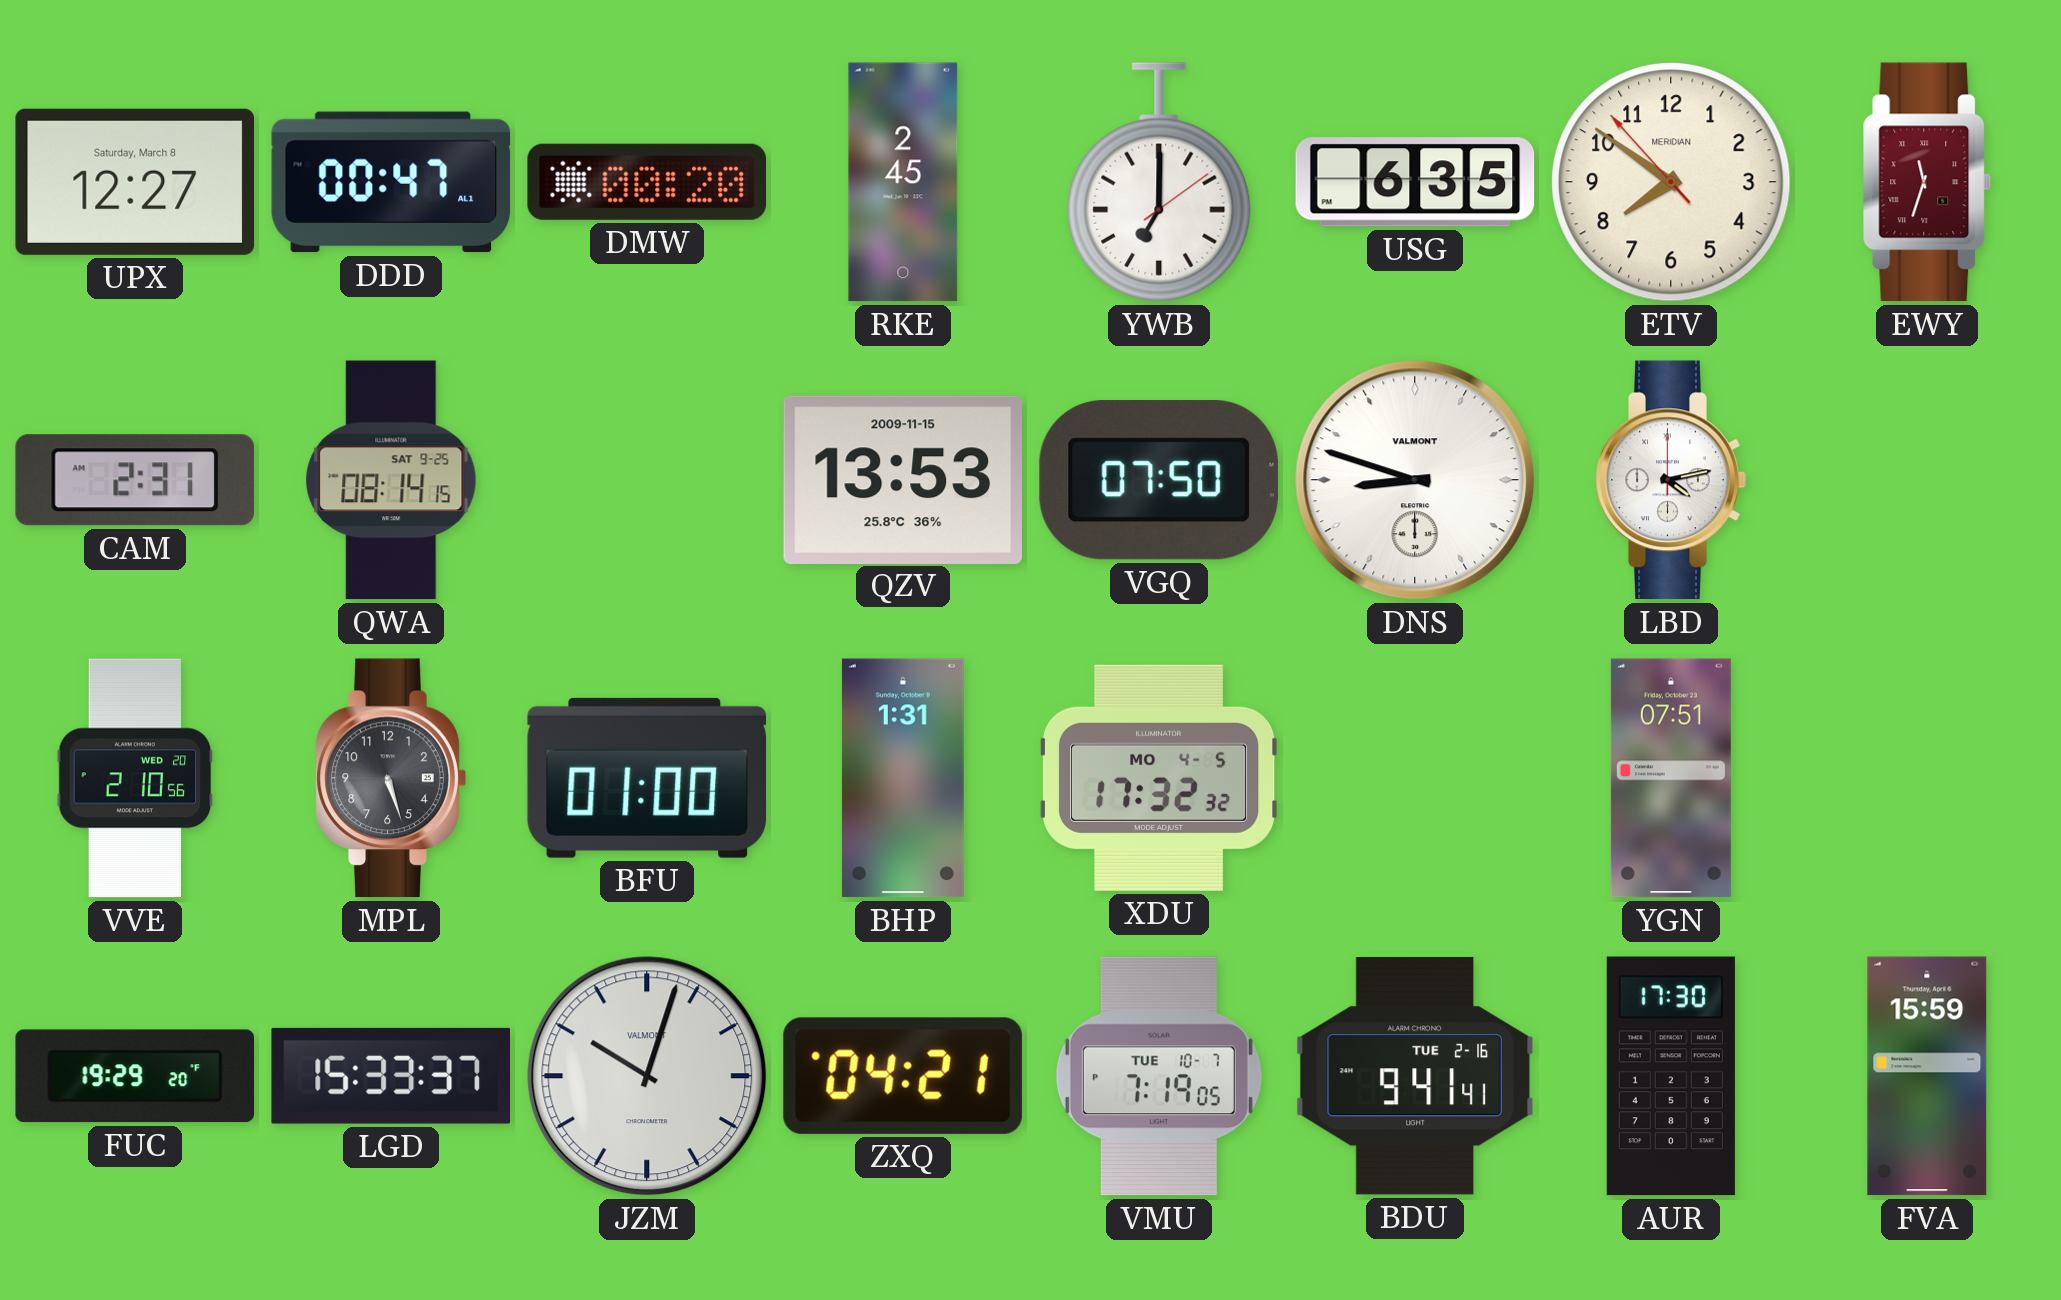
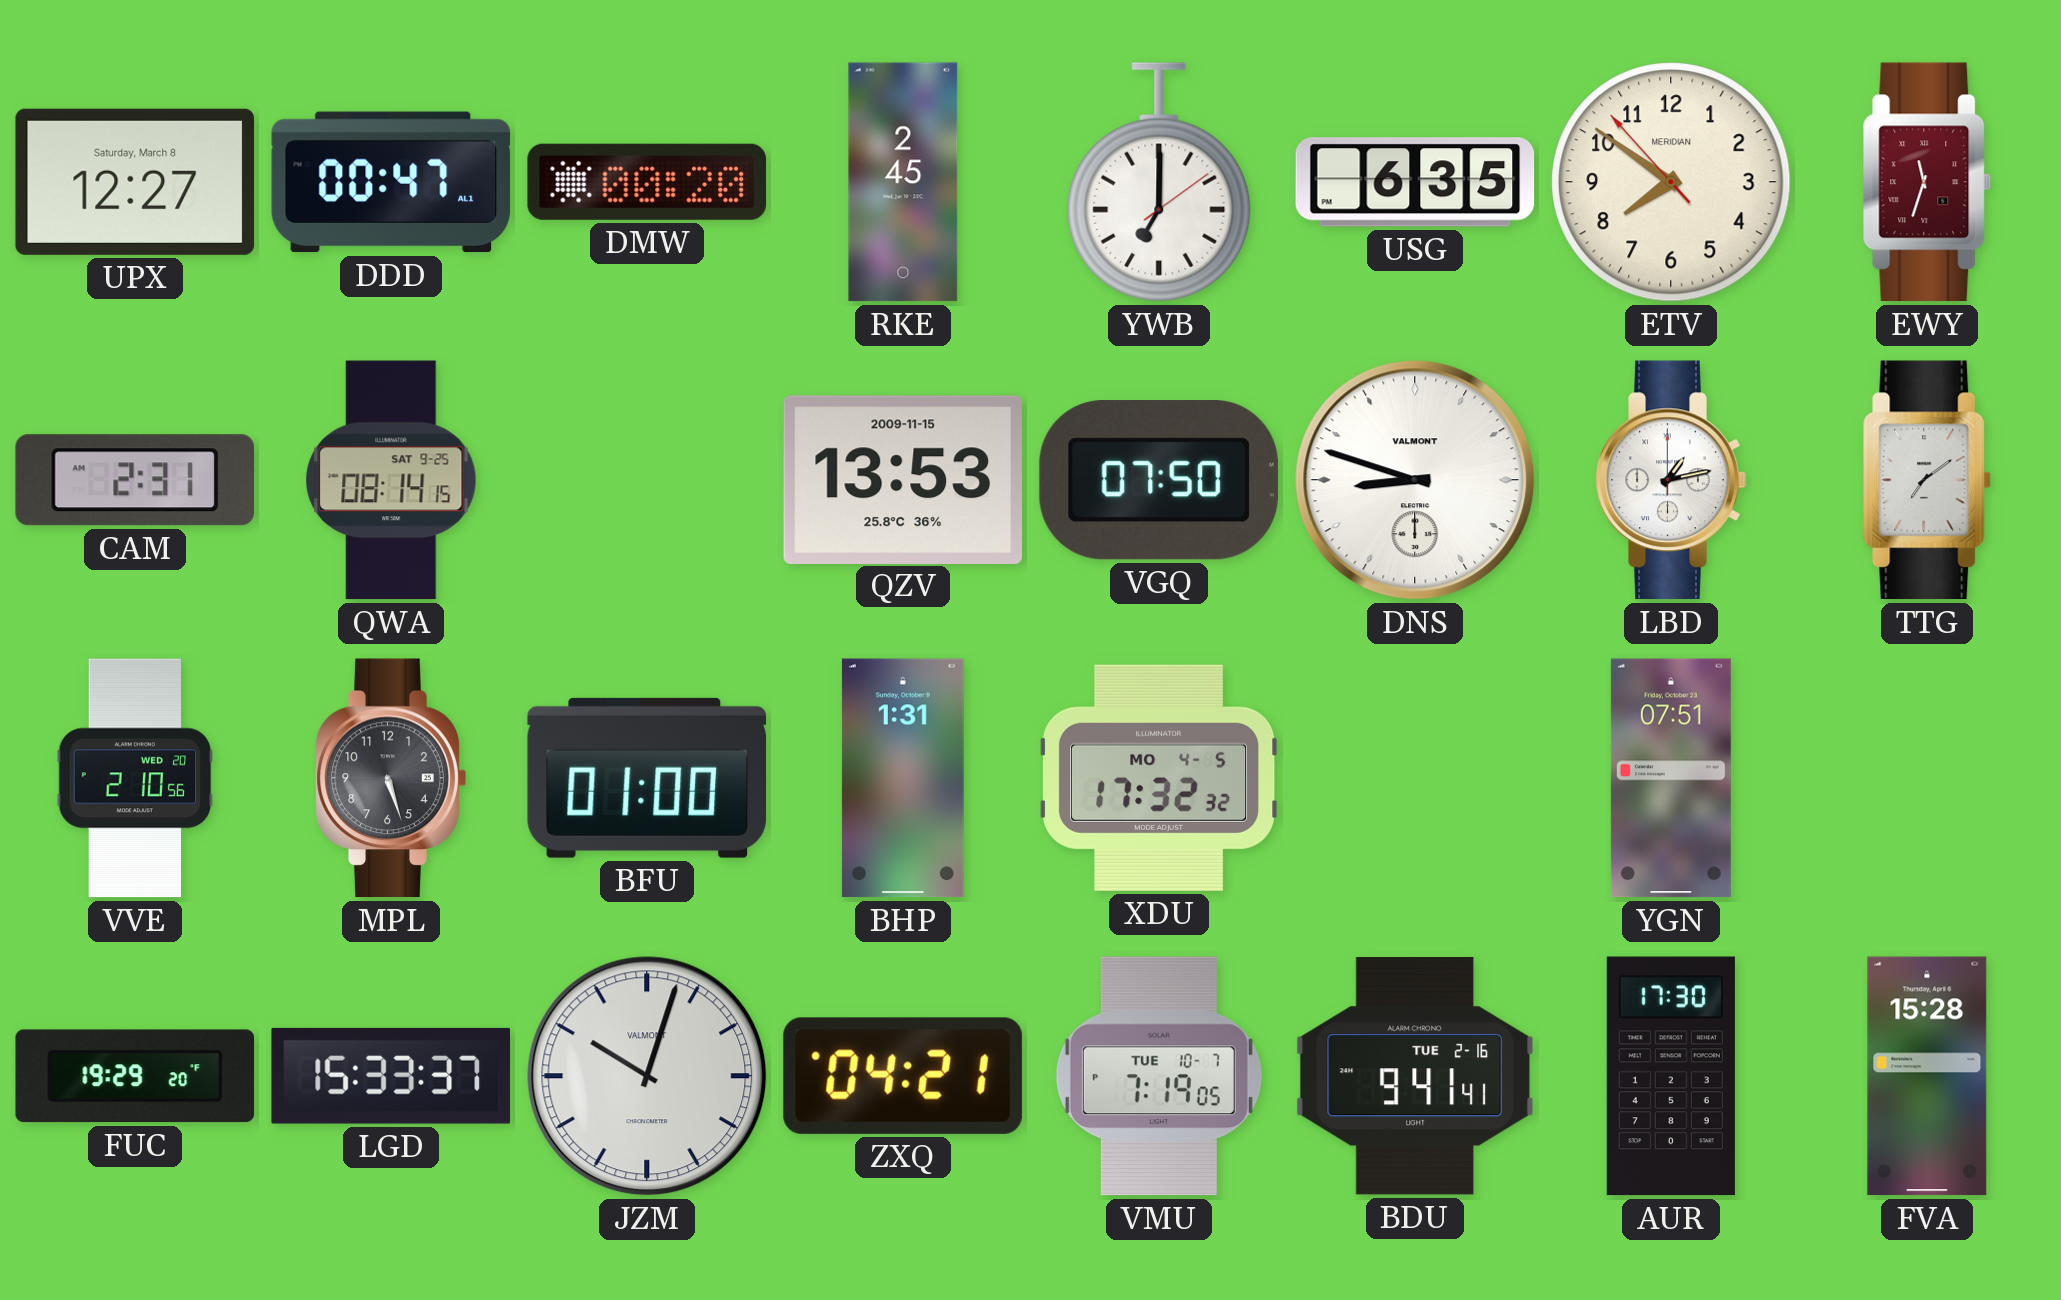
LBD: 4:13 -> 1:13
TTG: none -> 7:09
FVA: 15:59 -> 15:28
